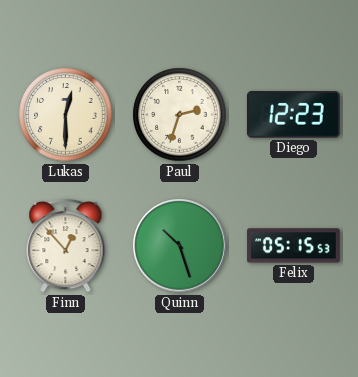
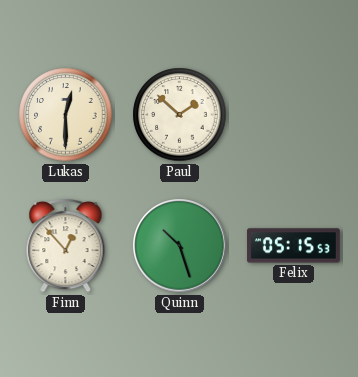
Paul: 2:33 -> 1:52
Diego: 12:23 -> none
